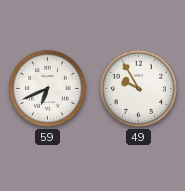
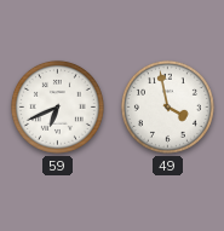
49: 9:55 -> 3:58
